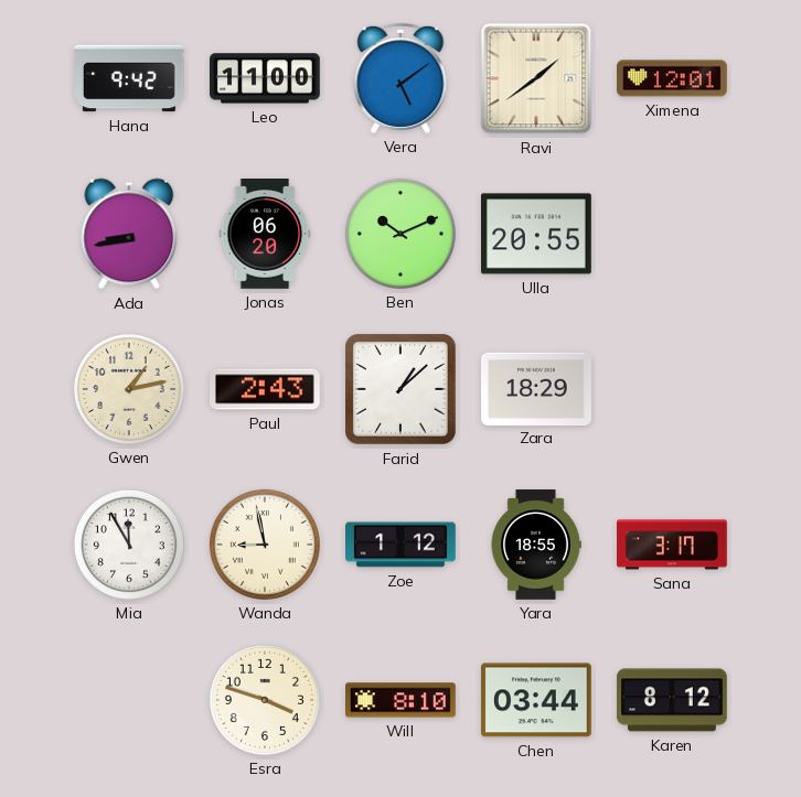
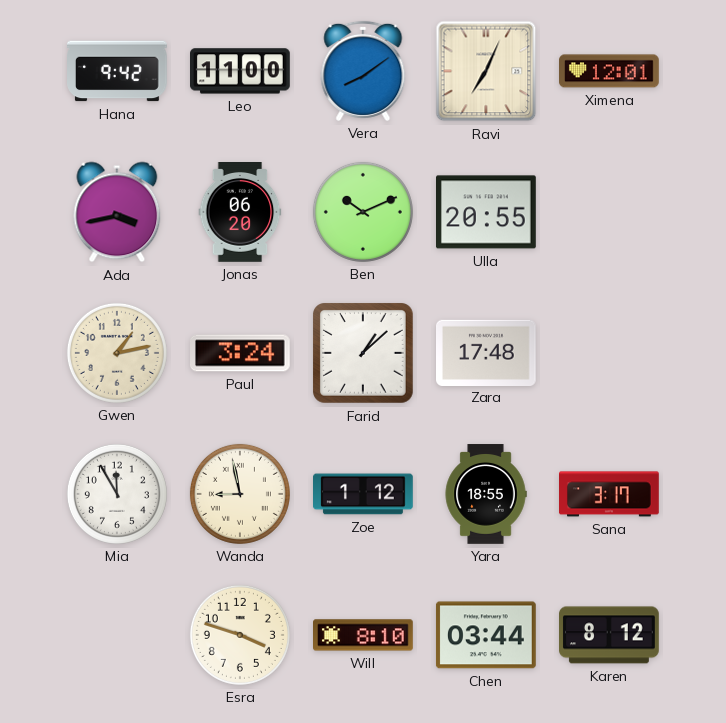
Vera: 5:09 -> 8:09
Ravi: 1:39 -> 7:04
Ada: 8:43 -> 3:43
Paul: 2:43 -> 3:24
Zara: 18:29 -> 17:48
